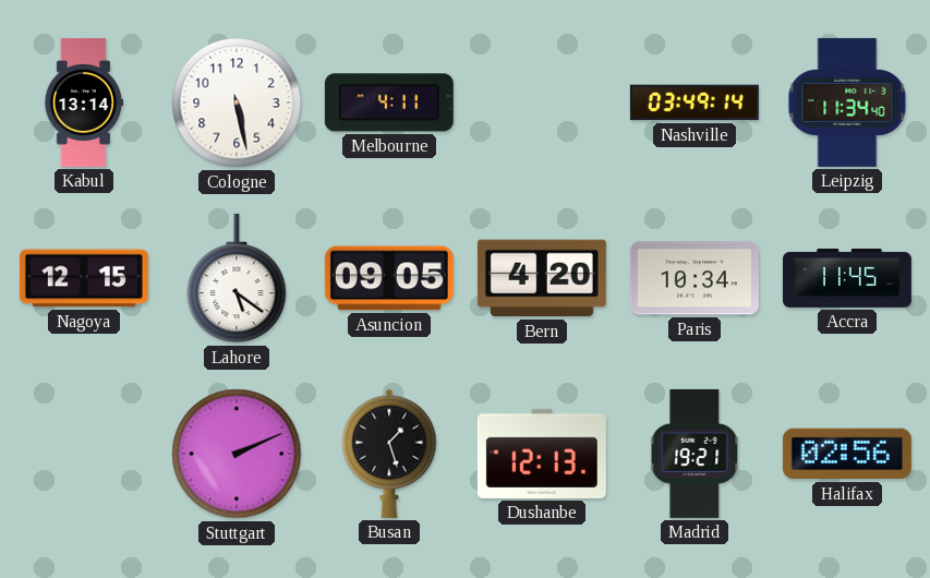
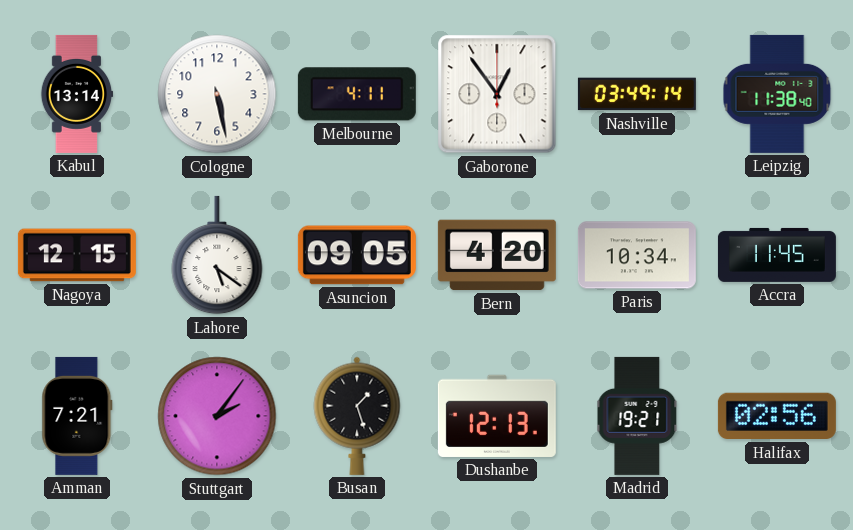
Gaborone: none -> 12:54
Leipzig: 11:34 -> 11:38
Amman: none -> 7:21
Stuttgart: 2:11 -> 2:06
